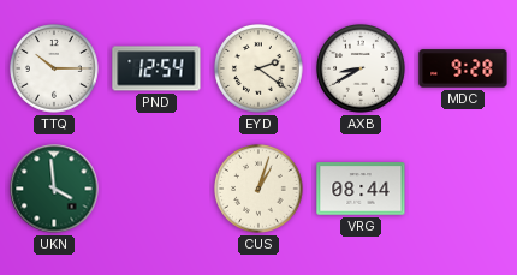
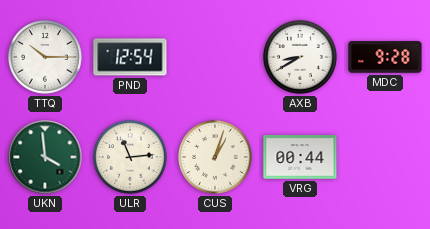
EYD: 2:21 -> none
ULR: none -> 11:14
VRG: 08:44 -> 00:44
